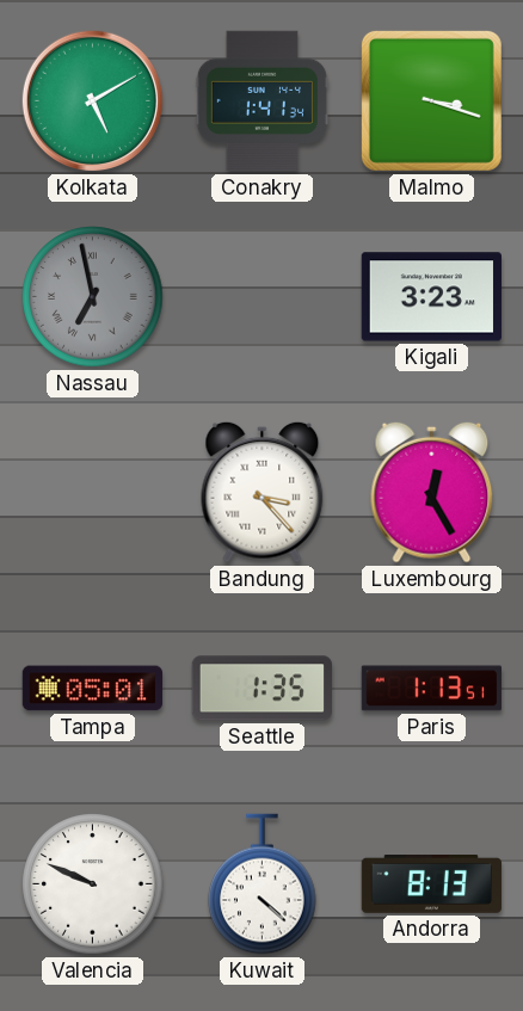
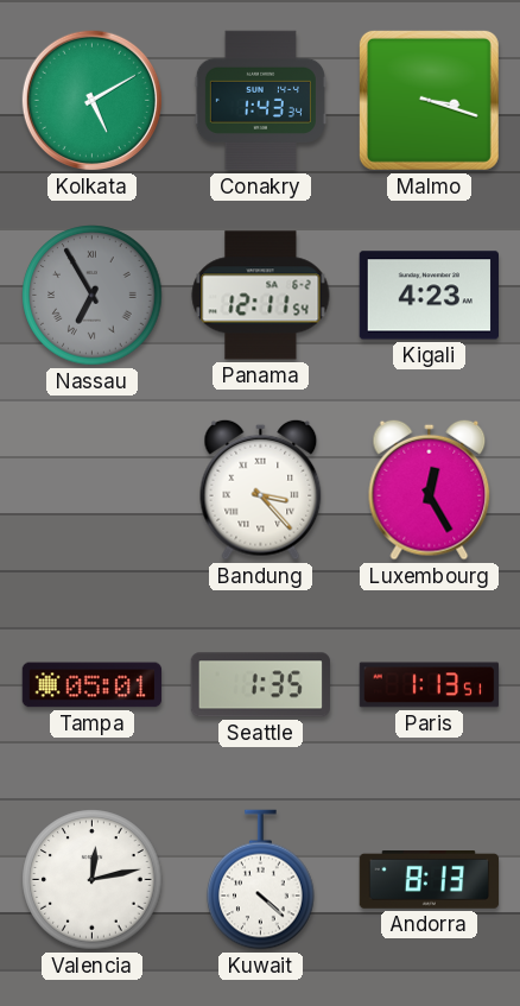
Conakry: 1:41 -> 1:43
Nassau: 6:58 -> 6:55
Panama: none -> 12:11
Kigali: 3:23 -> 4:23
Valencia: 9:49 -> 12:13
